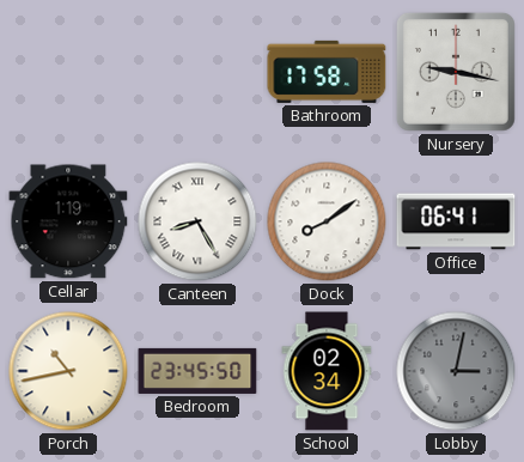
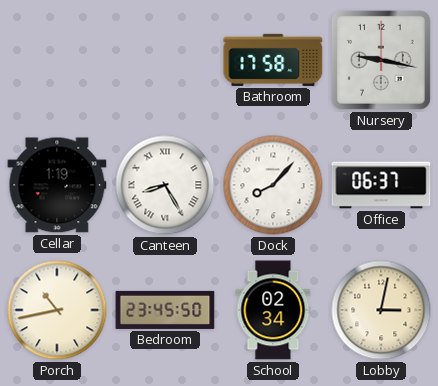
Dock: 8:09 -> 8:07
Office: 06:41 -> 06:37
Lobby dial: grey -> cream
